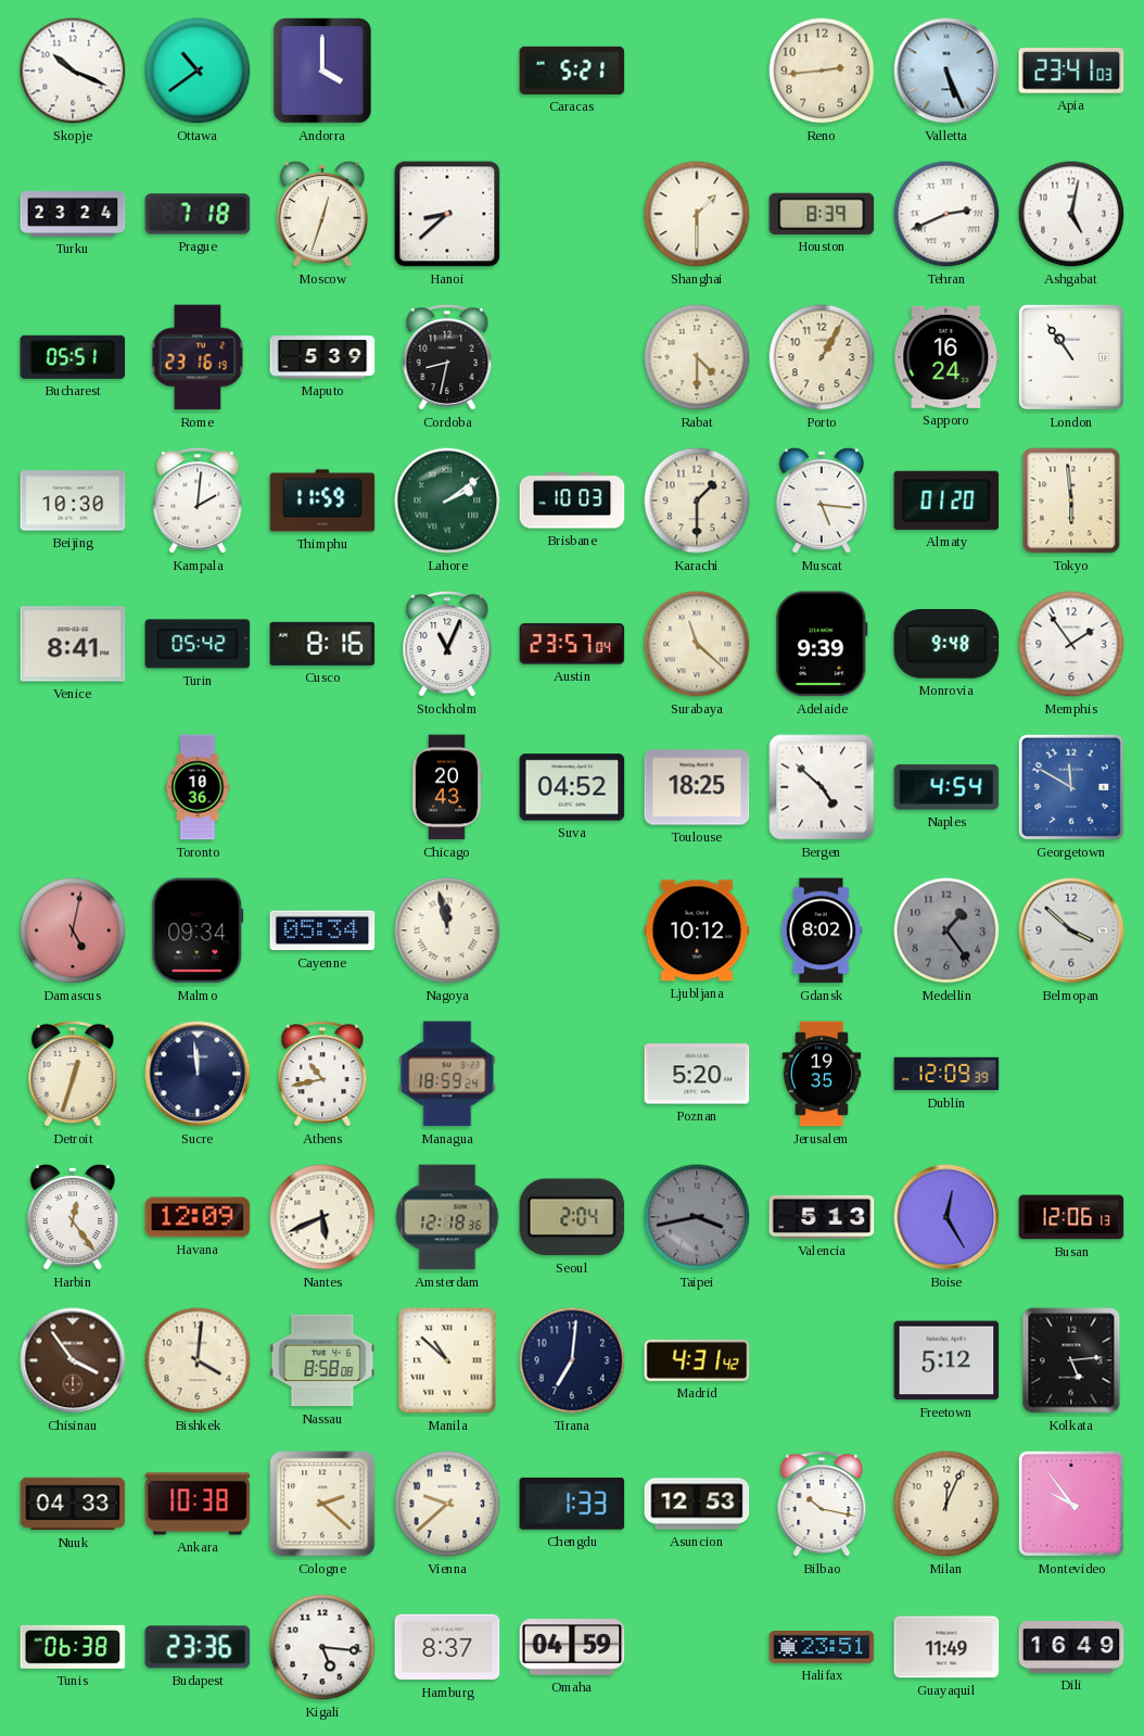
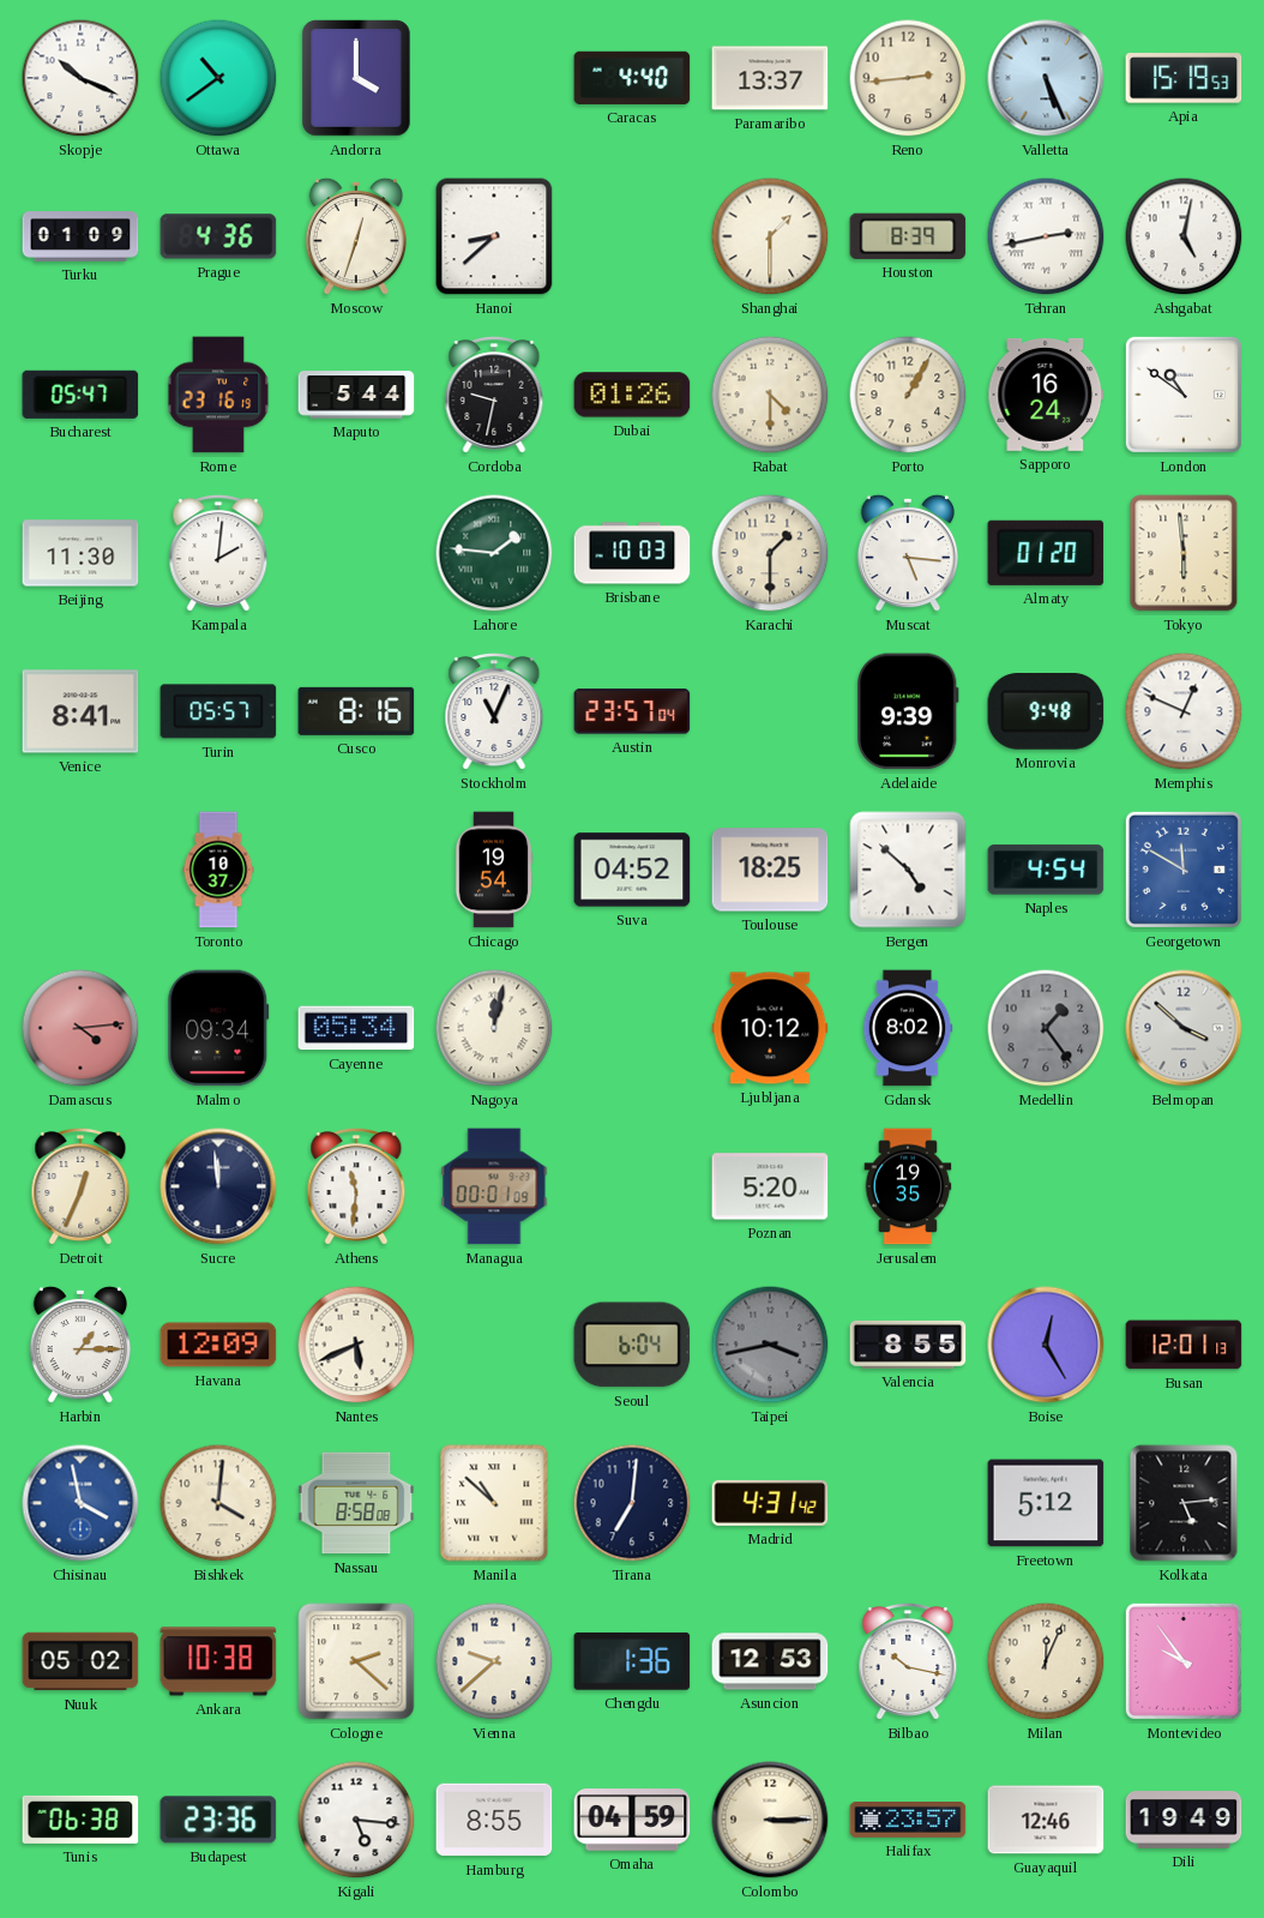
Caracas: 5:21 -> 4:40
Paramaribo: none -> 13:37
Apia: 23:41 -> 15:19
Turku: 23:24 -> 01:09
Prague: 7:18 -> 4:36
Tehran: 2:41 -> 2:43
Bucharest: 05:51 -> 05:47
Maputo: 5:39 -> 5:44
Cordoba: 8:32 -> 9:32
Dubai: none -> 01:26
London: 10:54 -> 10:51
Beijing: 10:30 -> 11:30
Thimphu: 11:59 -> none
Lahore: 2:09 -> 1:46
Turin: 05:42 -> 05:57
Surabaya: 11:22 -> none
Memphis: 1:54 -> 12:49
Toronto: 10:36 -> 10:37
Chicago: 20:43 -> 19:54
Damascus: 5:02 -> 4:14
Nagoya: 11:58 -> 12:02
Detroit: 12:33 -> 12:34
Athens: 10:43 -> 11:31
Managua: 18:59 -> 00:01
Dublin: 12:09 -> none
Harbin: 12:24 -> 1:15
Amsterdam: 12:18 -> none
Seoul: 2:04 -> 6:04
Valencia: 5:13 -> 8:55
Busan: 12:06 -> 12:01
Chisinau: 3:54 -> 3:58
Chisinau dial: brown -> blue
Nuuk: 04:33 -> 05:02
Chengdu: 1:33 -> 1:36
Hamburg: 8:37 -> 8:55
Colombo: none -> 3:15
Halifax: 23:51 -> 23:57
Guayaquil: 11:49 -> 12:46
Dili: 16:49 -> 19:49
